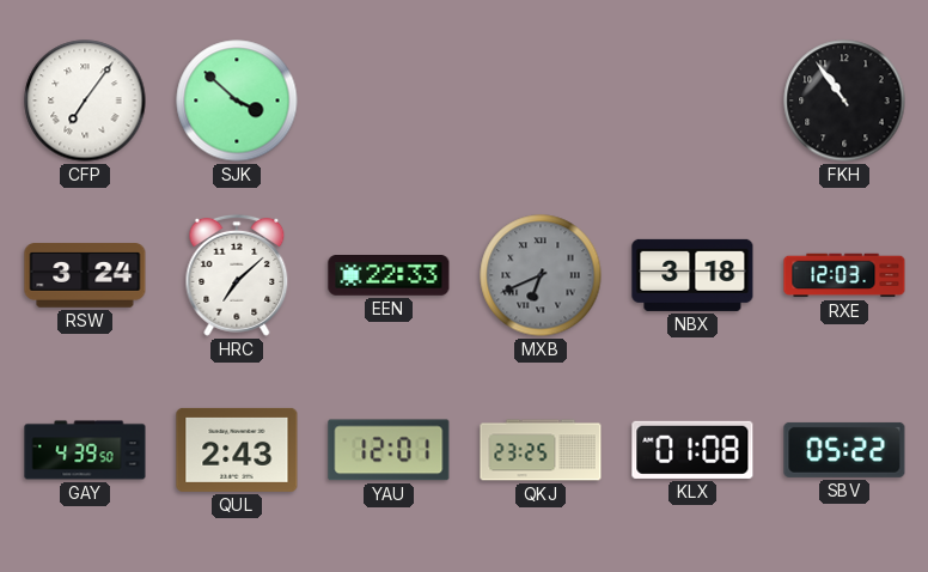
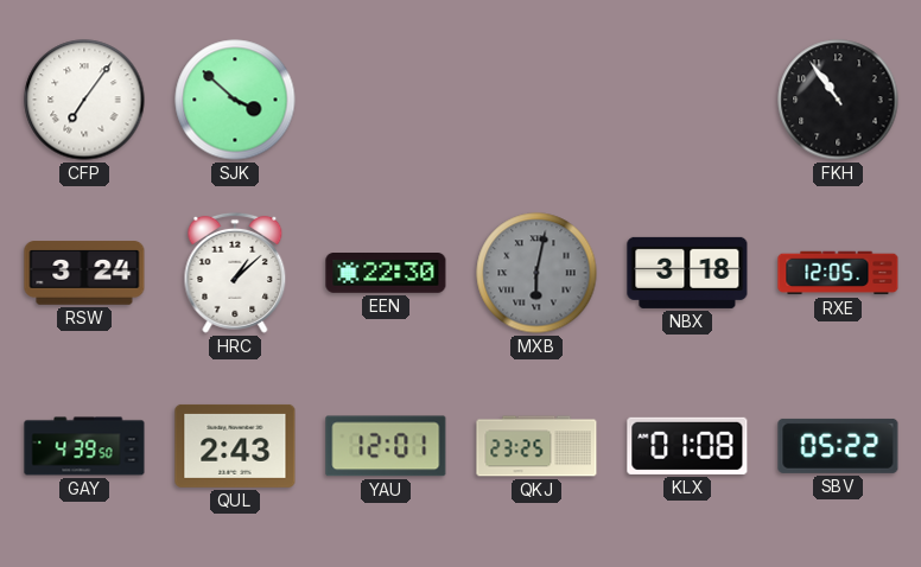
HRC: 7:08 -> 1:08
EEN: 22:33 -> 22:30
MXB: 6:41 -> 6:02
RXE: 12:03 -> 12:05
